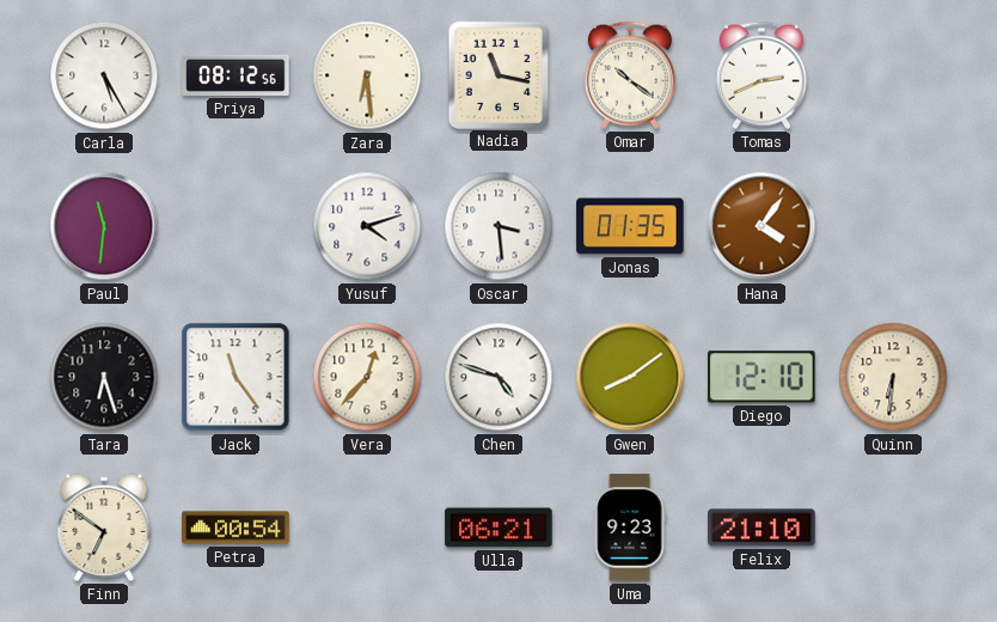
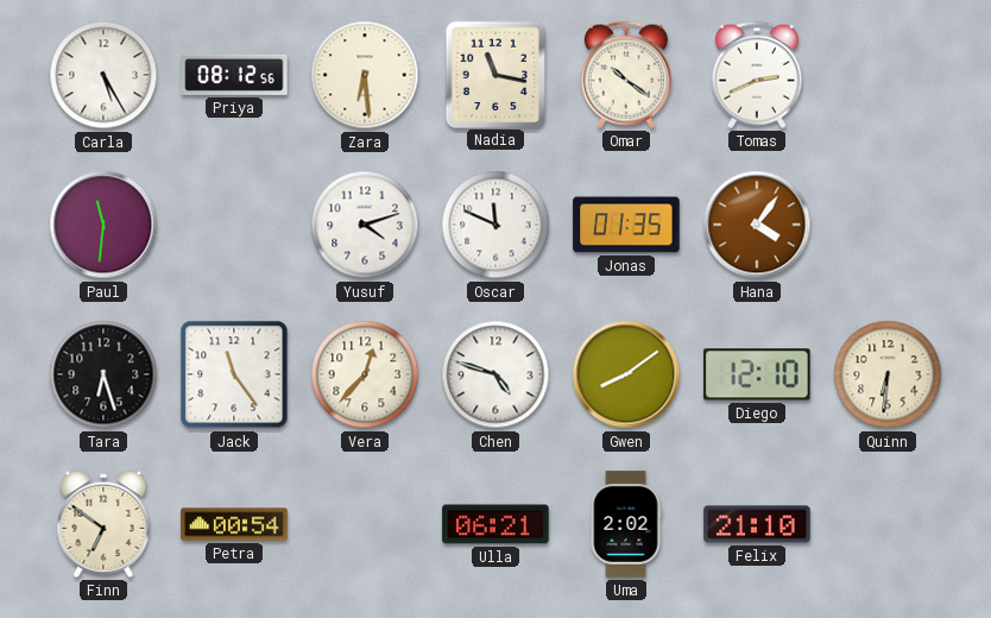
Oscar: 3:29 -> 11:49
Uma: 9:23 -> 2:02
